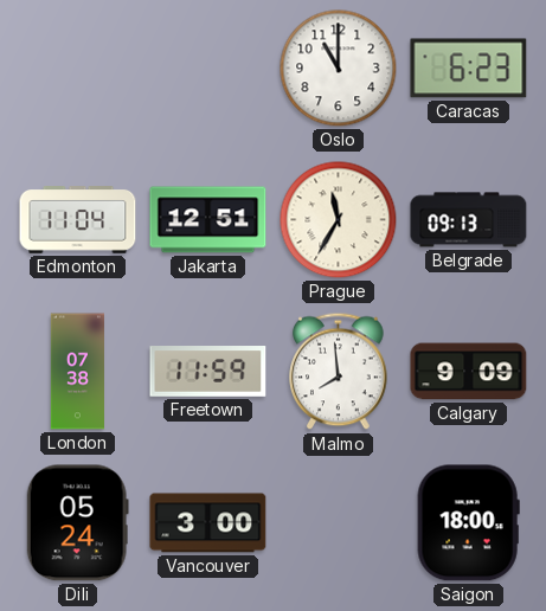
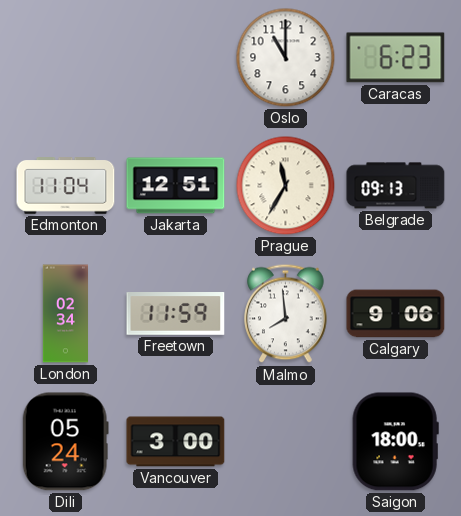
London: 07:38 -> 02:34
Calgary: 9:09 -> 9:06
